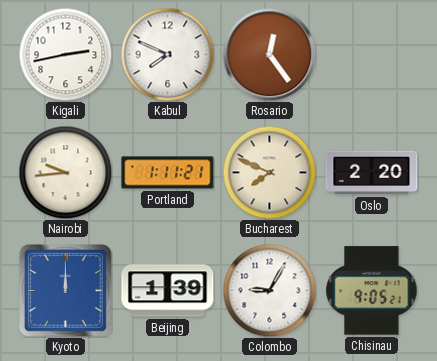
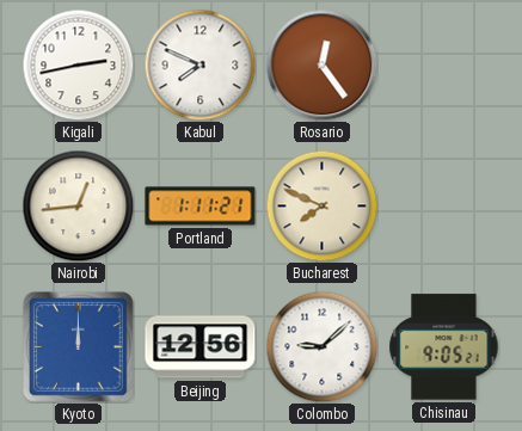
Nairobi: 9:44 -> 12:44
Oslo: 2:20 -> none
Beijing: 1:39 -> 12:56
Colombo: 9:05 -> 9:08
